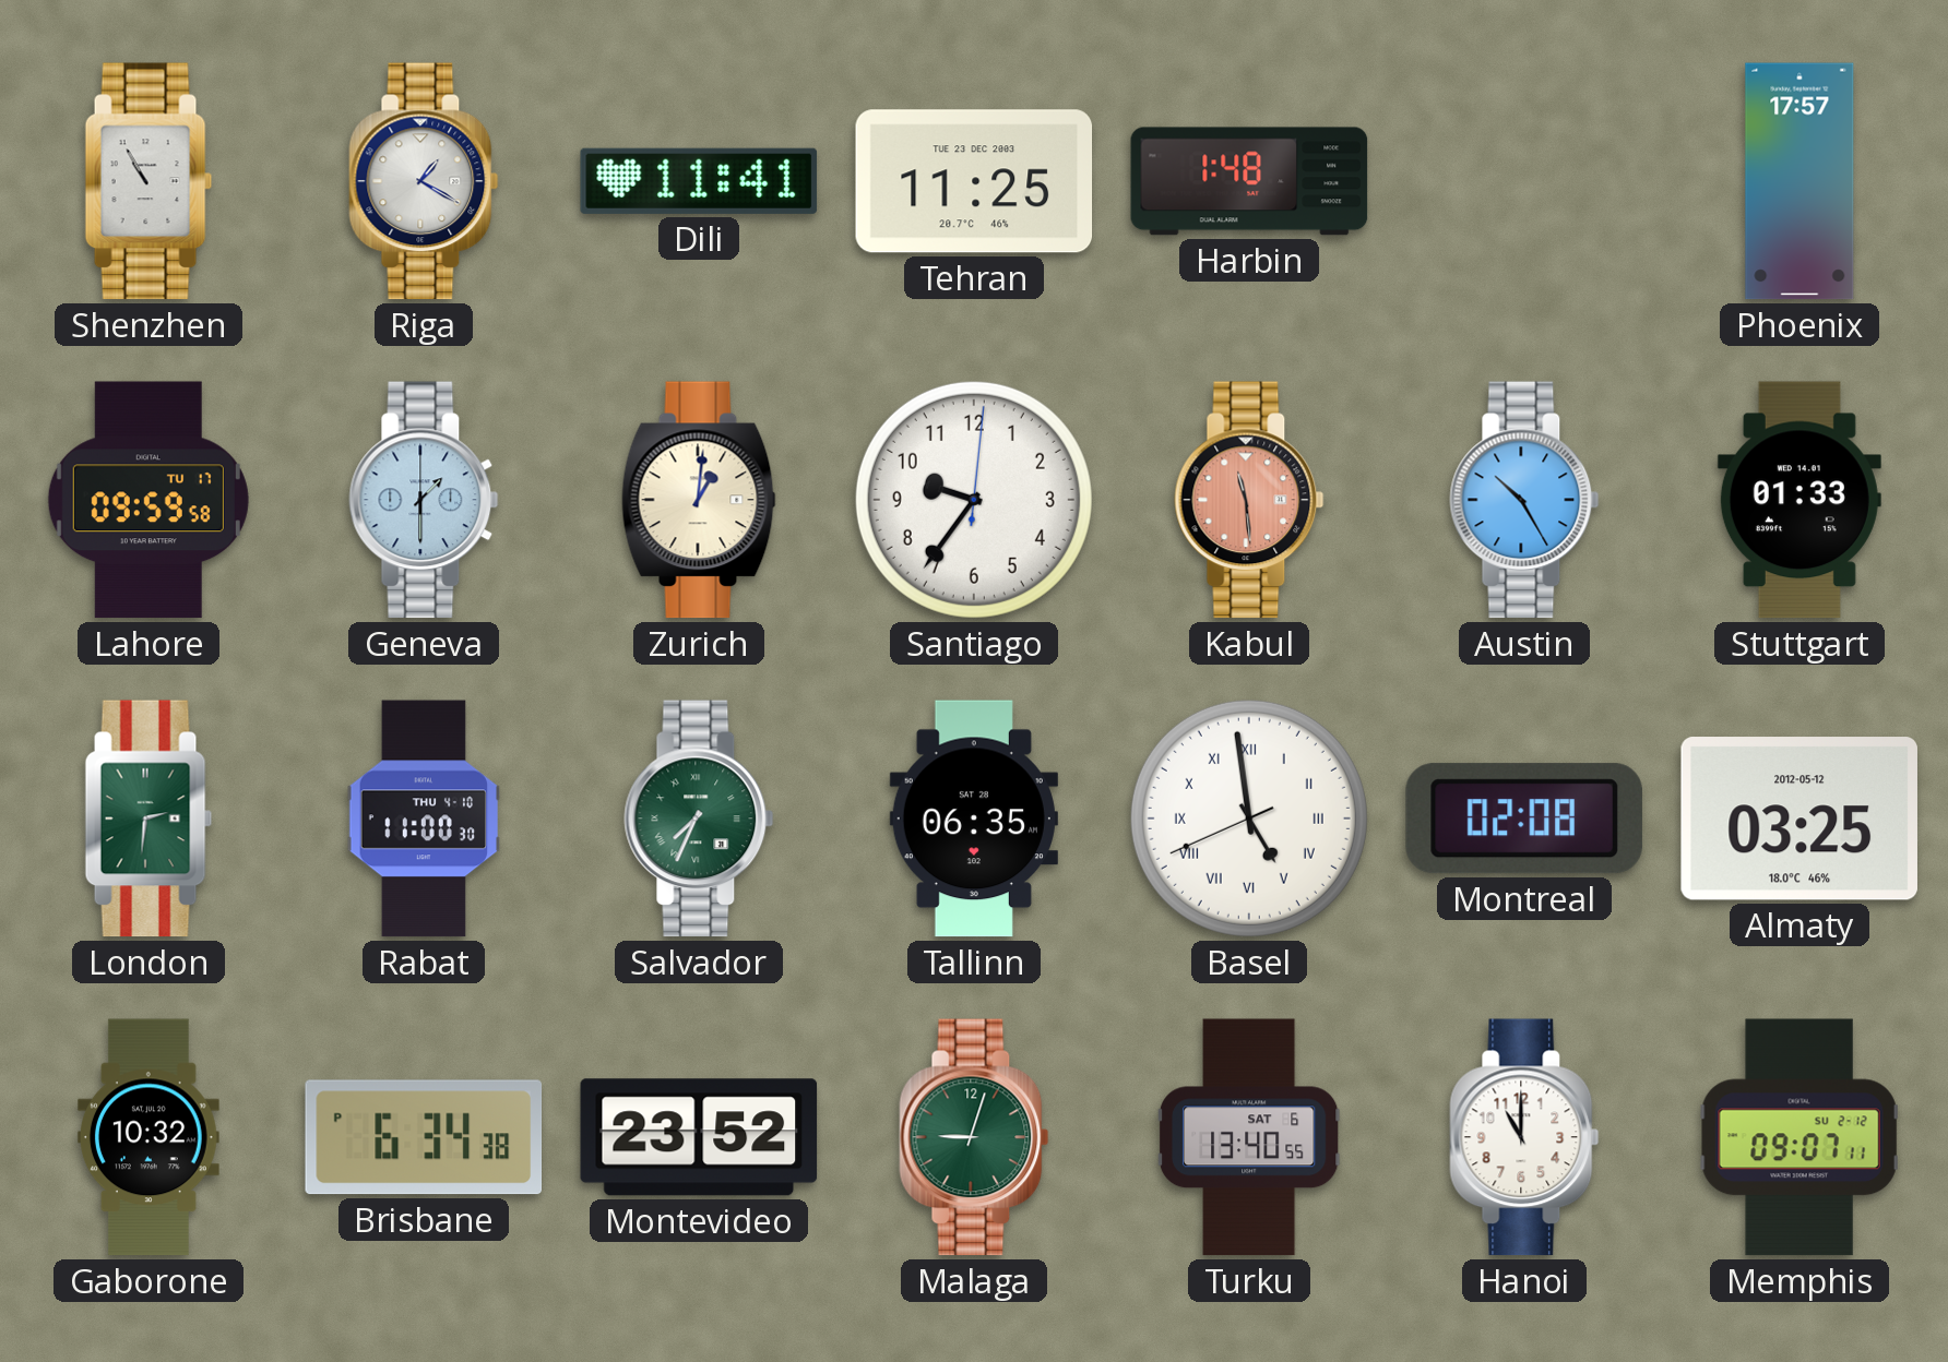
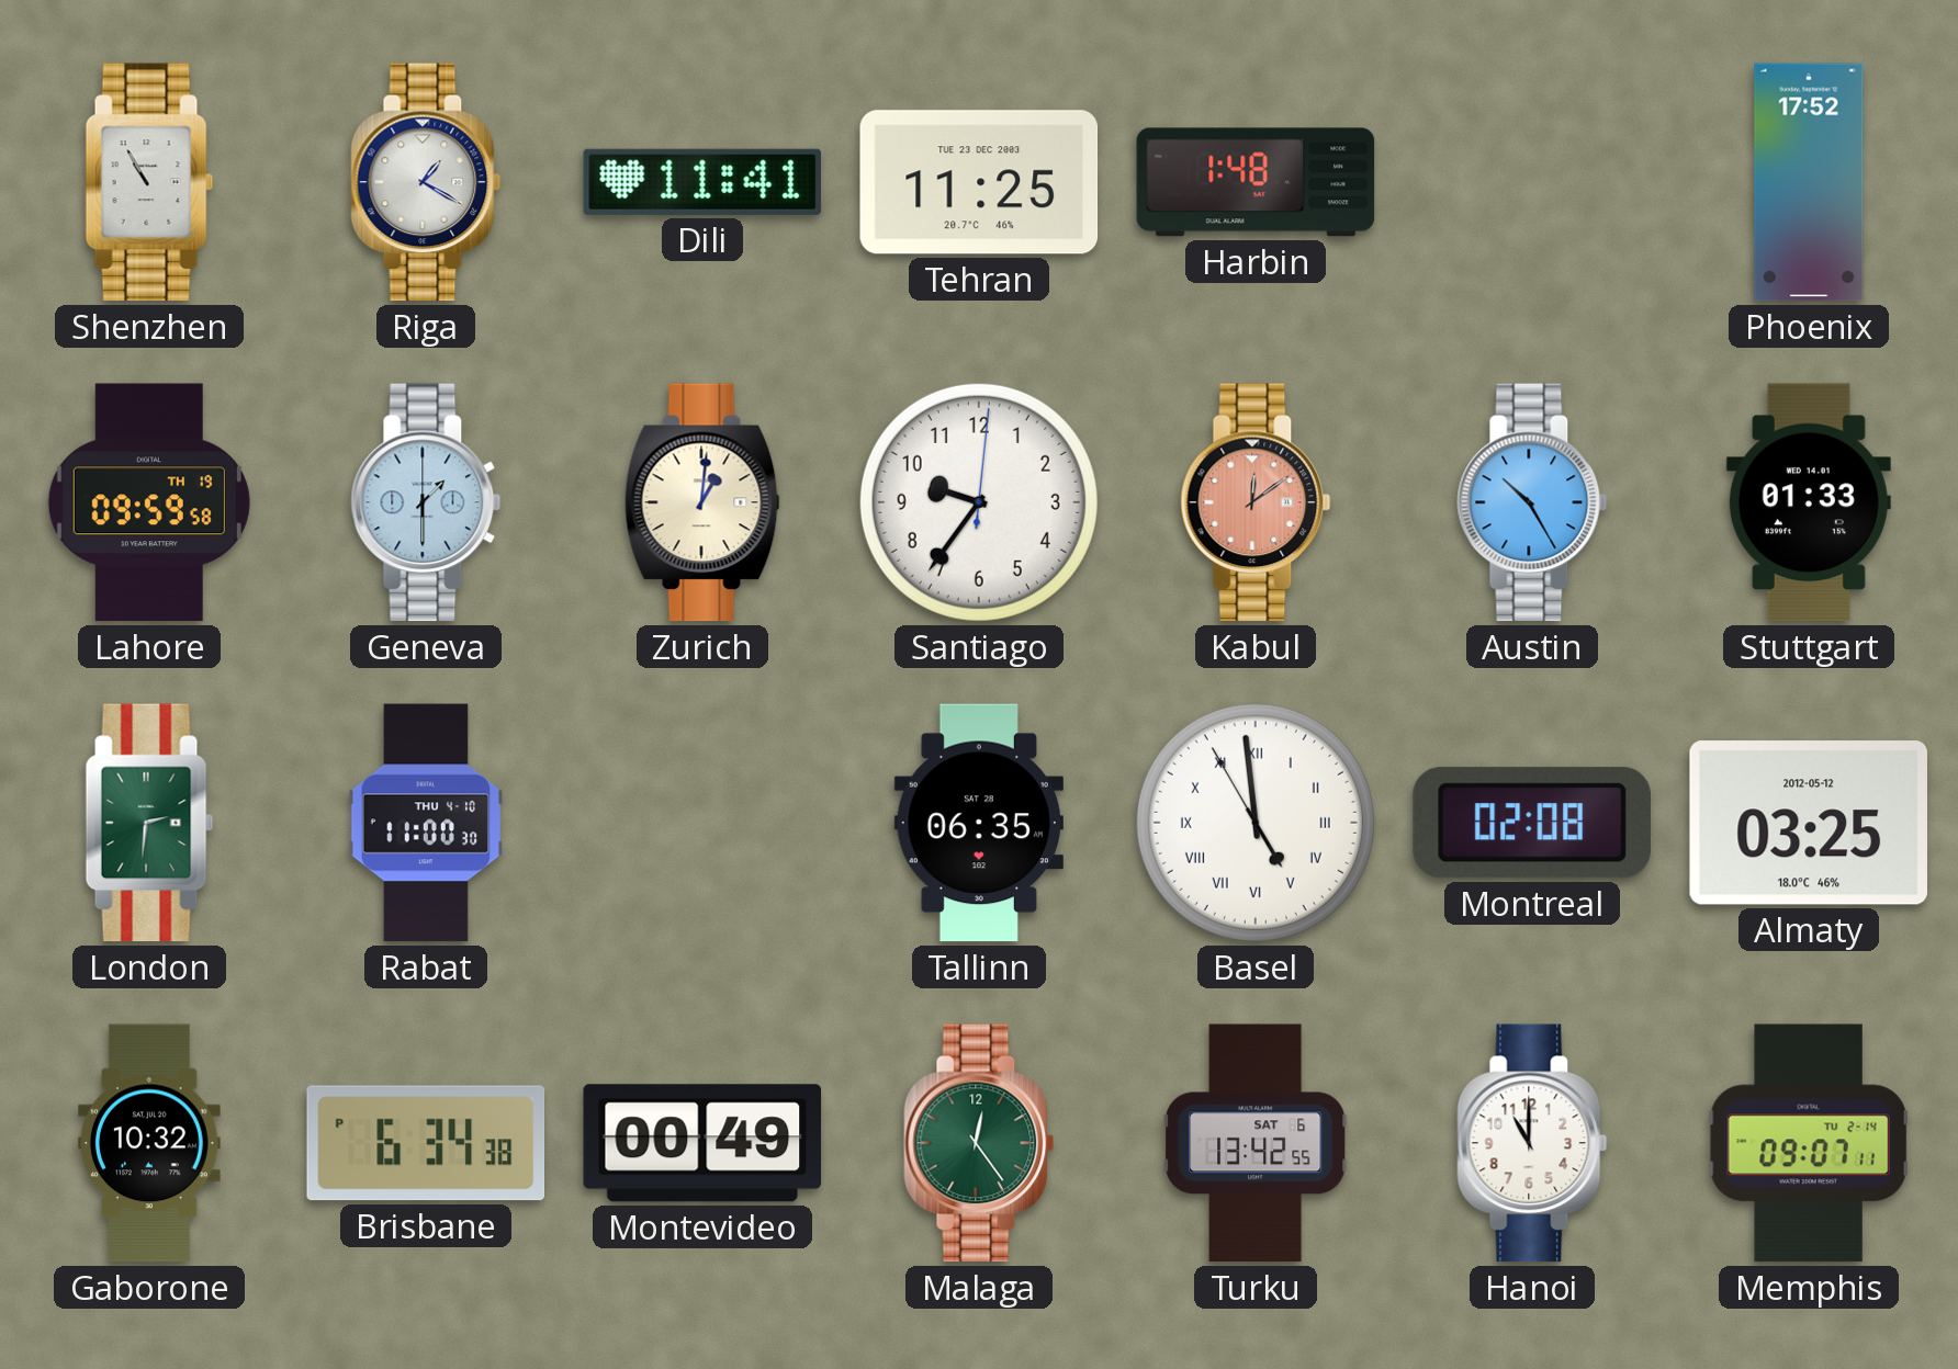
Phoenix: 17:57 -> 17:52
Lahore date: TU 17 -> TH 19
Kabul: 11:29 -> 12:09
Salvador: 7:34 -> none
Basel: 4:58:41 -> 4:58:55
Montevideo: 23:52 -> 00:49
Malaga: 9:03 -> 12:24
Turku: 13:40 -> 13:42
Memphis date: SU 2-12 -> TU 2-14
